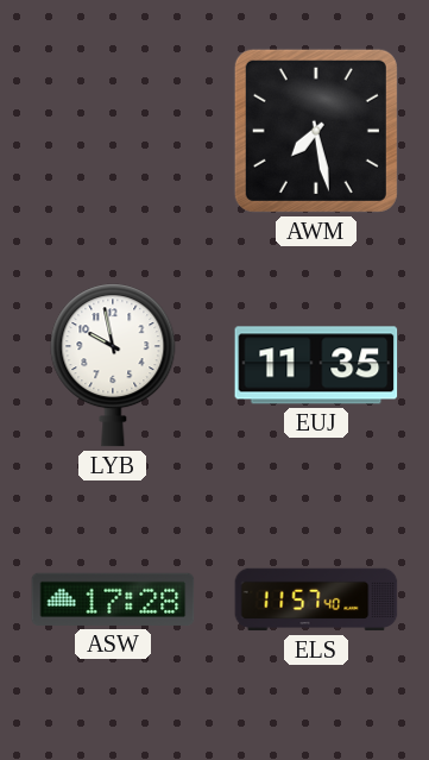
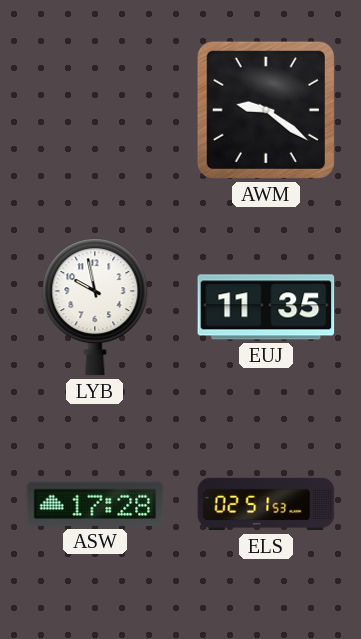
AWM: 7:28 -> 9:21
ELS: 11:57 -> 02:51
